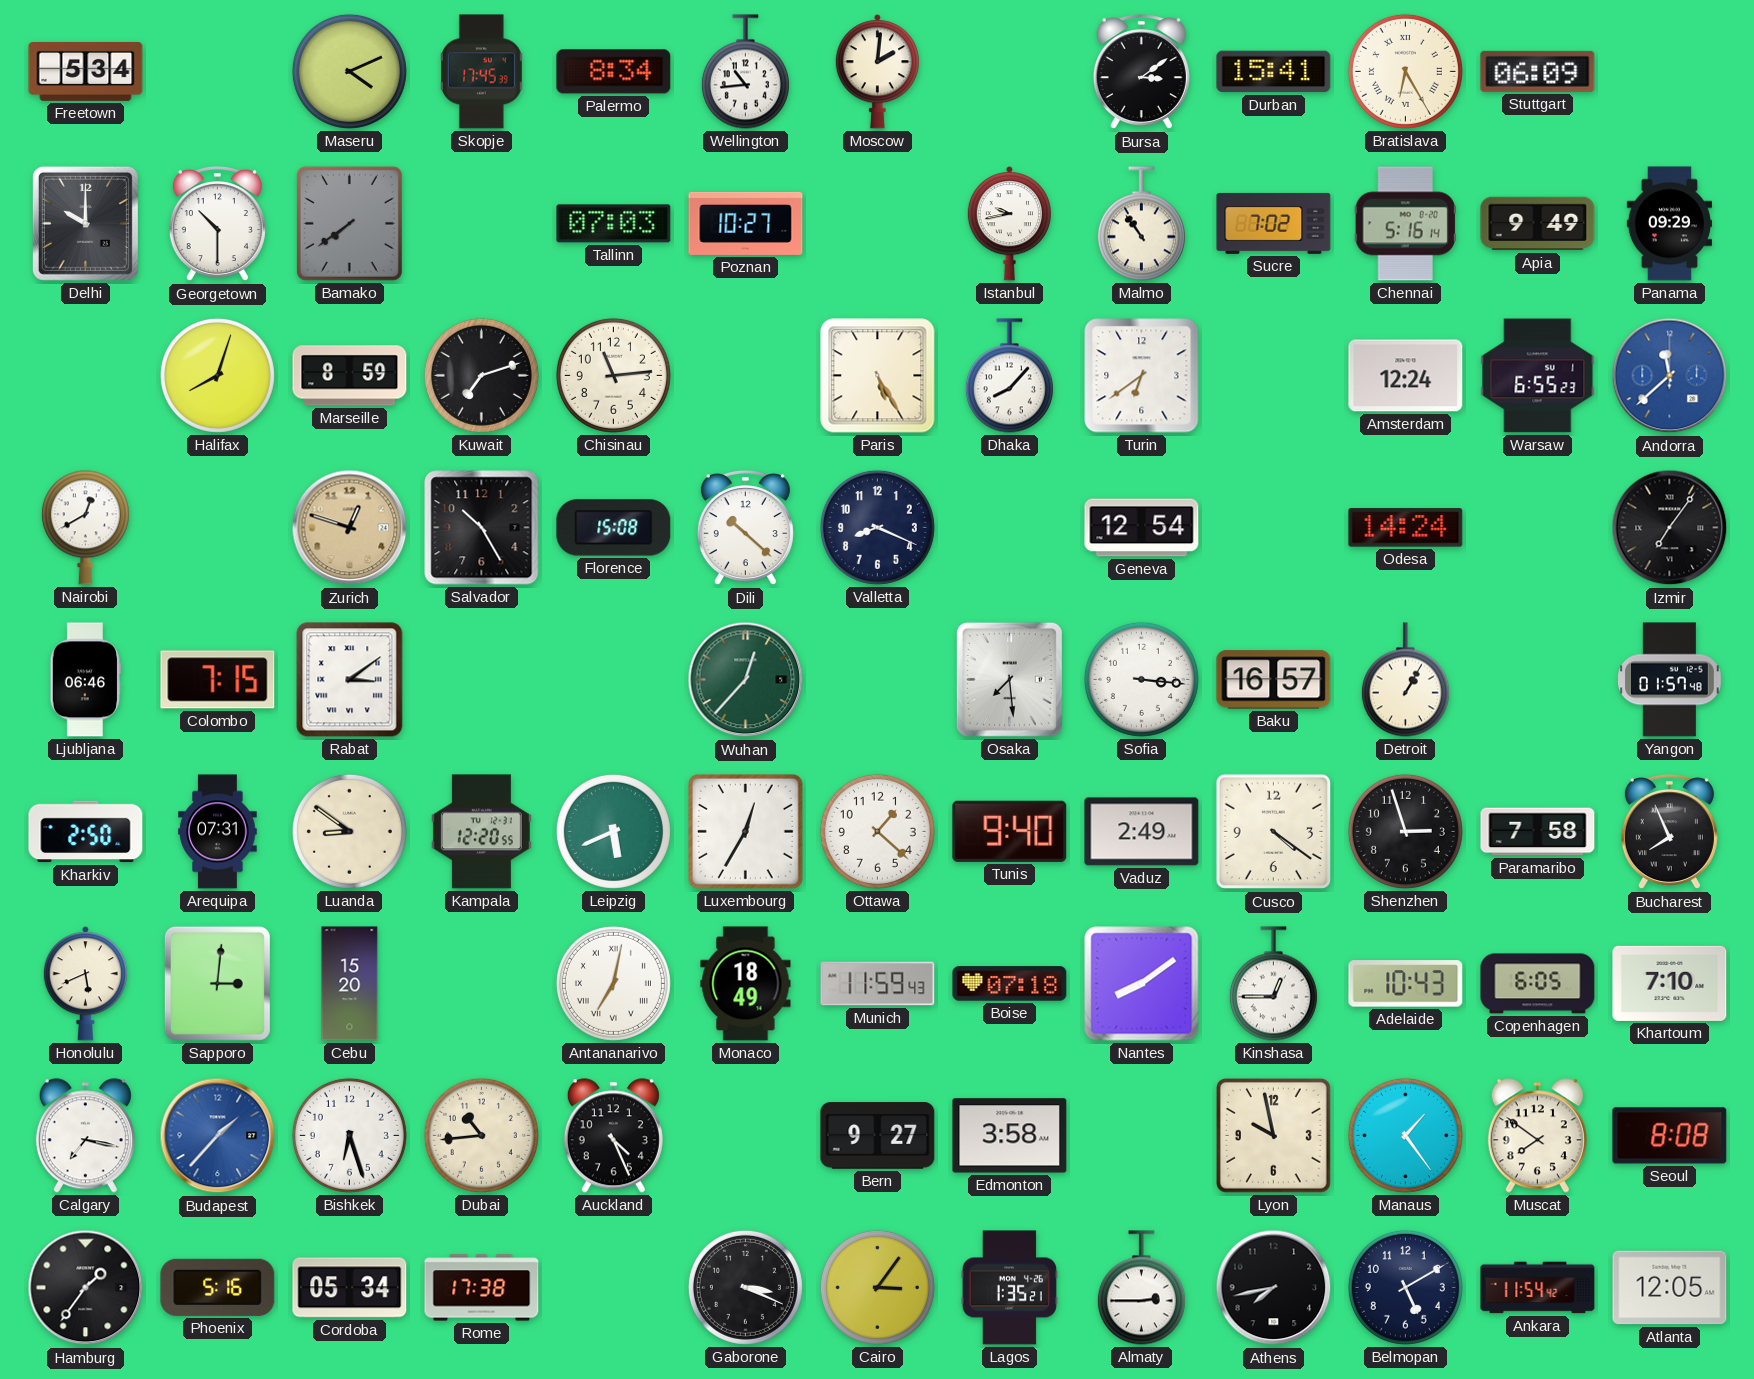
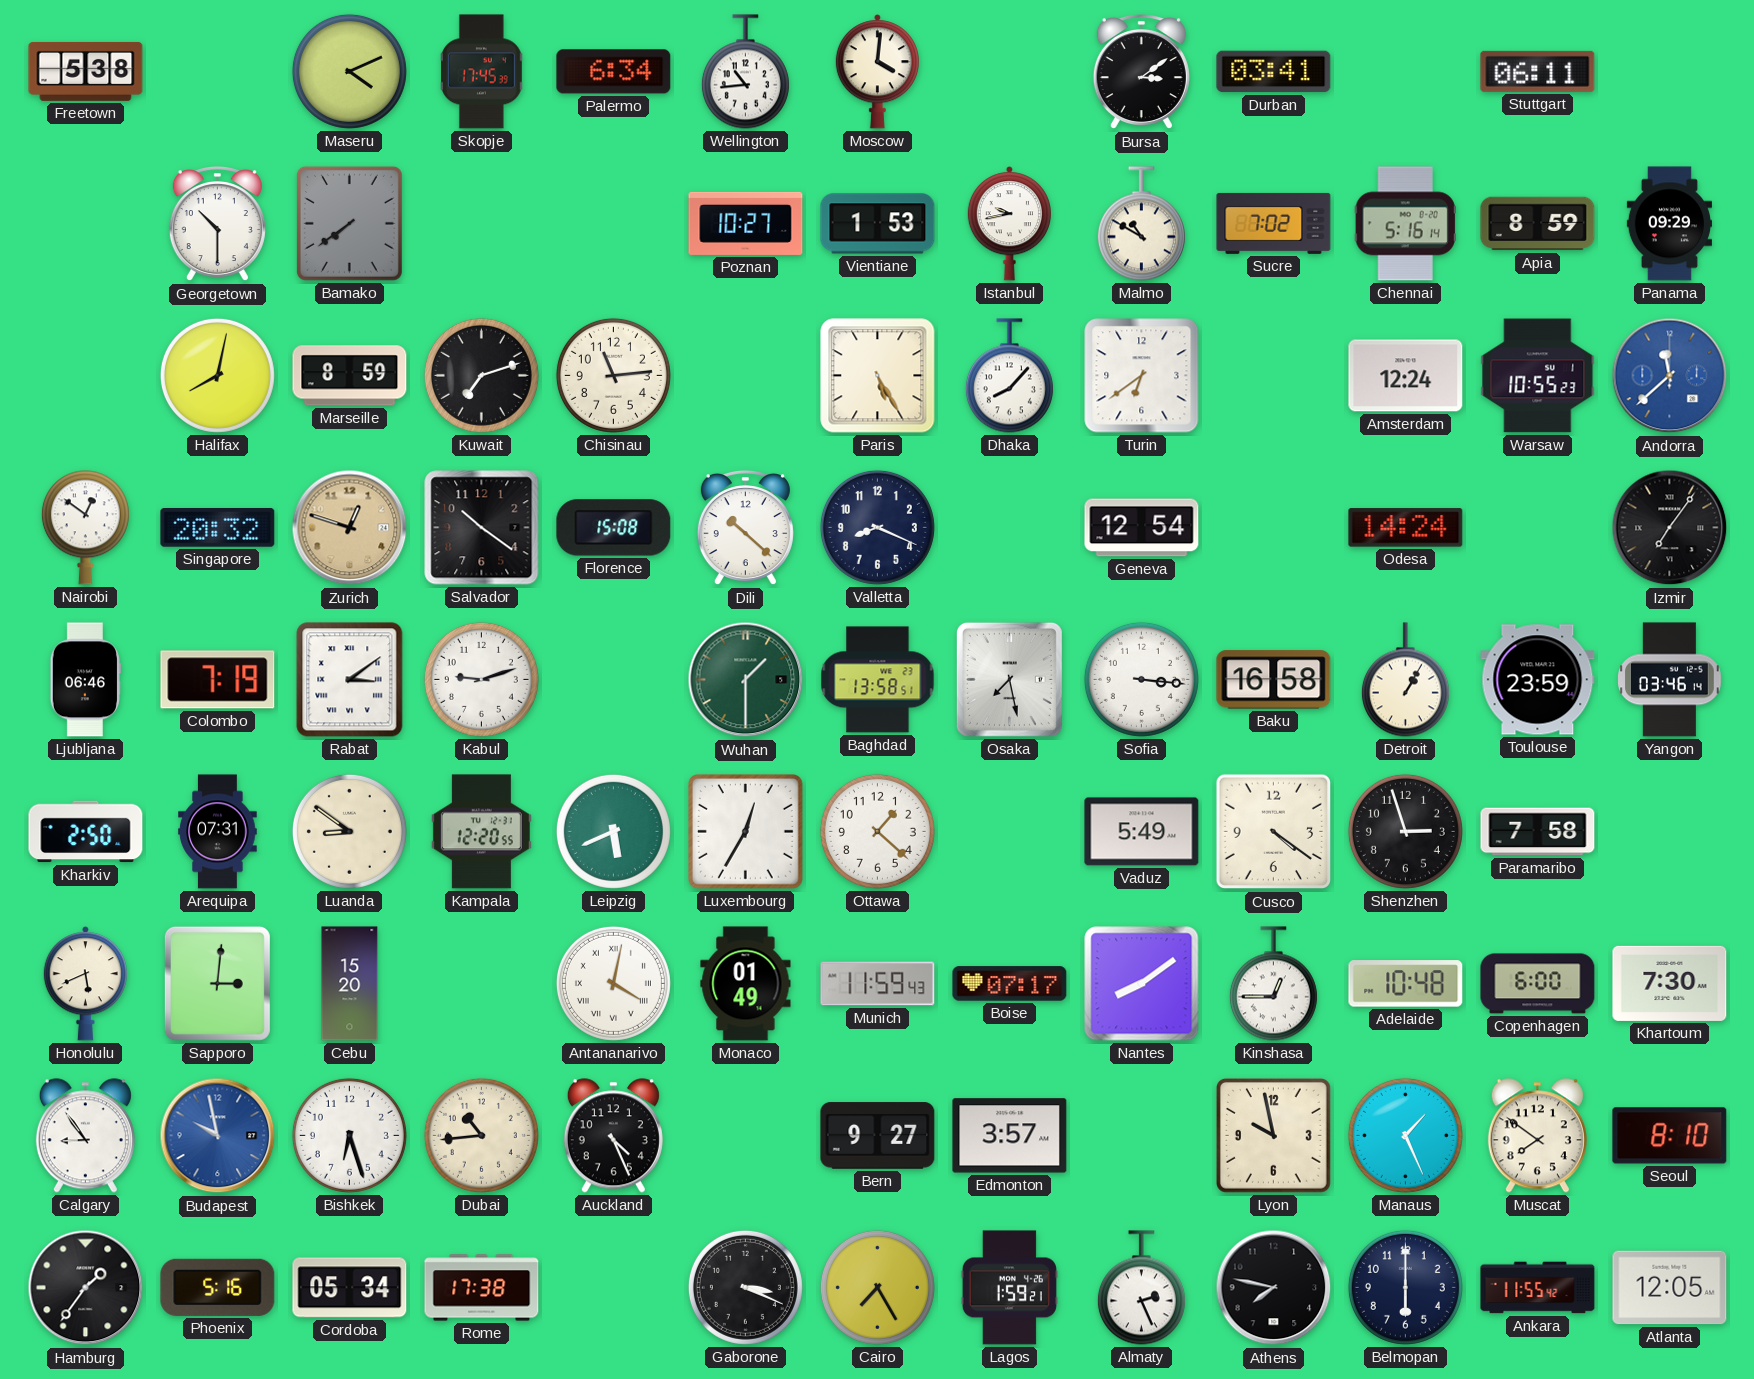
Freetown: 5:34 -> 5:38
Palermo: 8:34 -> 6:34
Moscow: 2:01 -> 4:01
Durban: 15:41 -> 03:41
Bratislava: 6:25 -> none
Stuttgart: 06:09 -> 06:11
Delhi: 10:00 -> none
Tallinn: 07:03 -> none
Vientiane: none -> 1:53
Malmo: 10:54 -> 10:50
Apia: 9:49 -> 8:59
Halifax: 8:03 -> 8:02
Warsaw: 6:55 -> 10:55
Nairobi: 12:40 -> 12:51
Singapore: none -> 20:32
Salvador: 10:25 -> 10:21
Colombo: 7:15 -> 7:19
Kabul: none -> 9:12
Wuhan: 12:37 -> 1:30
Baghdad: none -> 13:58
Osaka: 7:29 -> 7:28
Baku: 16:57 -> 16:58
Toulouse: none -> 23:59
Yangon: 01:57 -> 03:46
Tunis: 9:40 -> none
Vaduz: 2:49 -> 5:49
Bucharest: 7:56 -> none
Antananarivo: 7:02 -> 4:02
Monaco: 18:49 -> 01:49
Boise: 07:18 -> 07:17
Adelaide: 10:43 -> 10:48
Copenhagen: 6:05 -> 6:00
Khartoum: 7:10 -> 7:30
Calgary: 7:17 -> 8:54
Budapest: 1:37 -> 9:58
Edmonton: 3:58 -> 3:57
Manaus: 1:24 -> 1:26
Seoul: 8:08 -> 8:10
Cairo: 3:06 -> 7:25
Lagos: 1:35 -> 1:59
Almaty: 2:45 -> 2:26
Athens: 7:43 -> 7:47
Belmopan: 5:10 -> 6:00
Ankara: 11:54 -> 11:55
